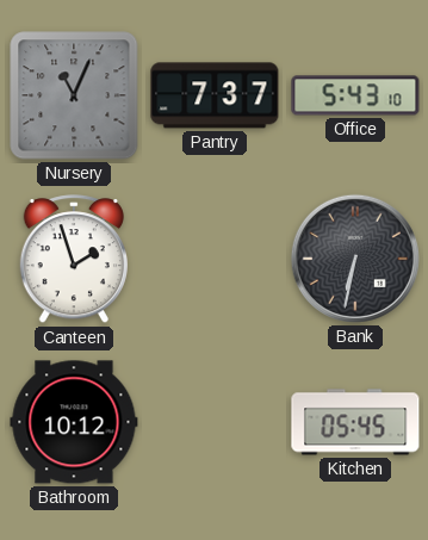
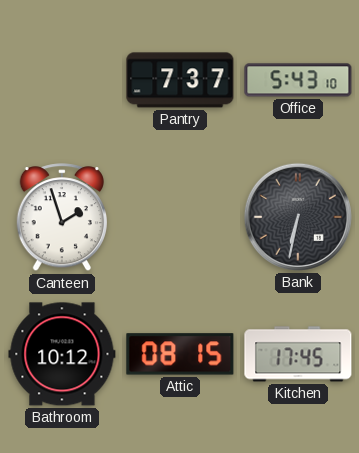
Nursery: 11:04 -> none
Attic: none -> 08:15
Kitchen: 05:45 -> 17:45
